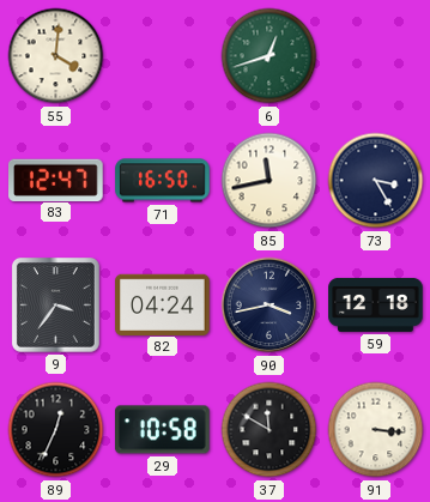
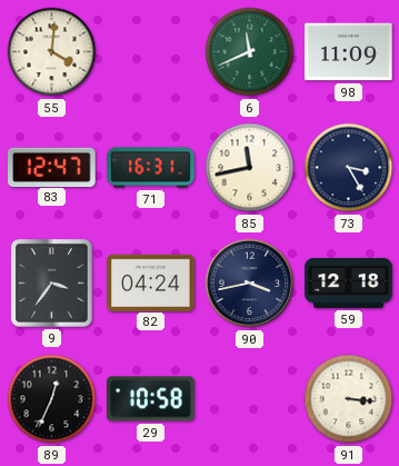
6: 12:42 -> 11:41
98: none -> 11:09
71: 16:50 -> 16:31
37: 11:50 -> none
